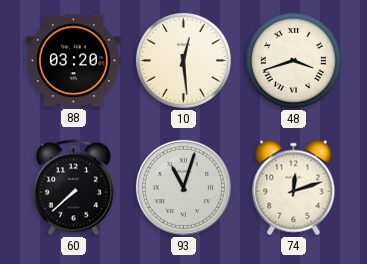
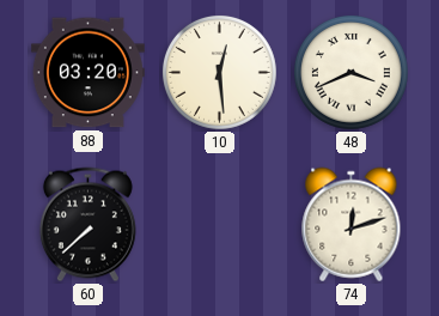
48: 3:42 -> 3:41
93: 11:03 -> none
